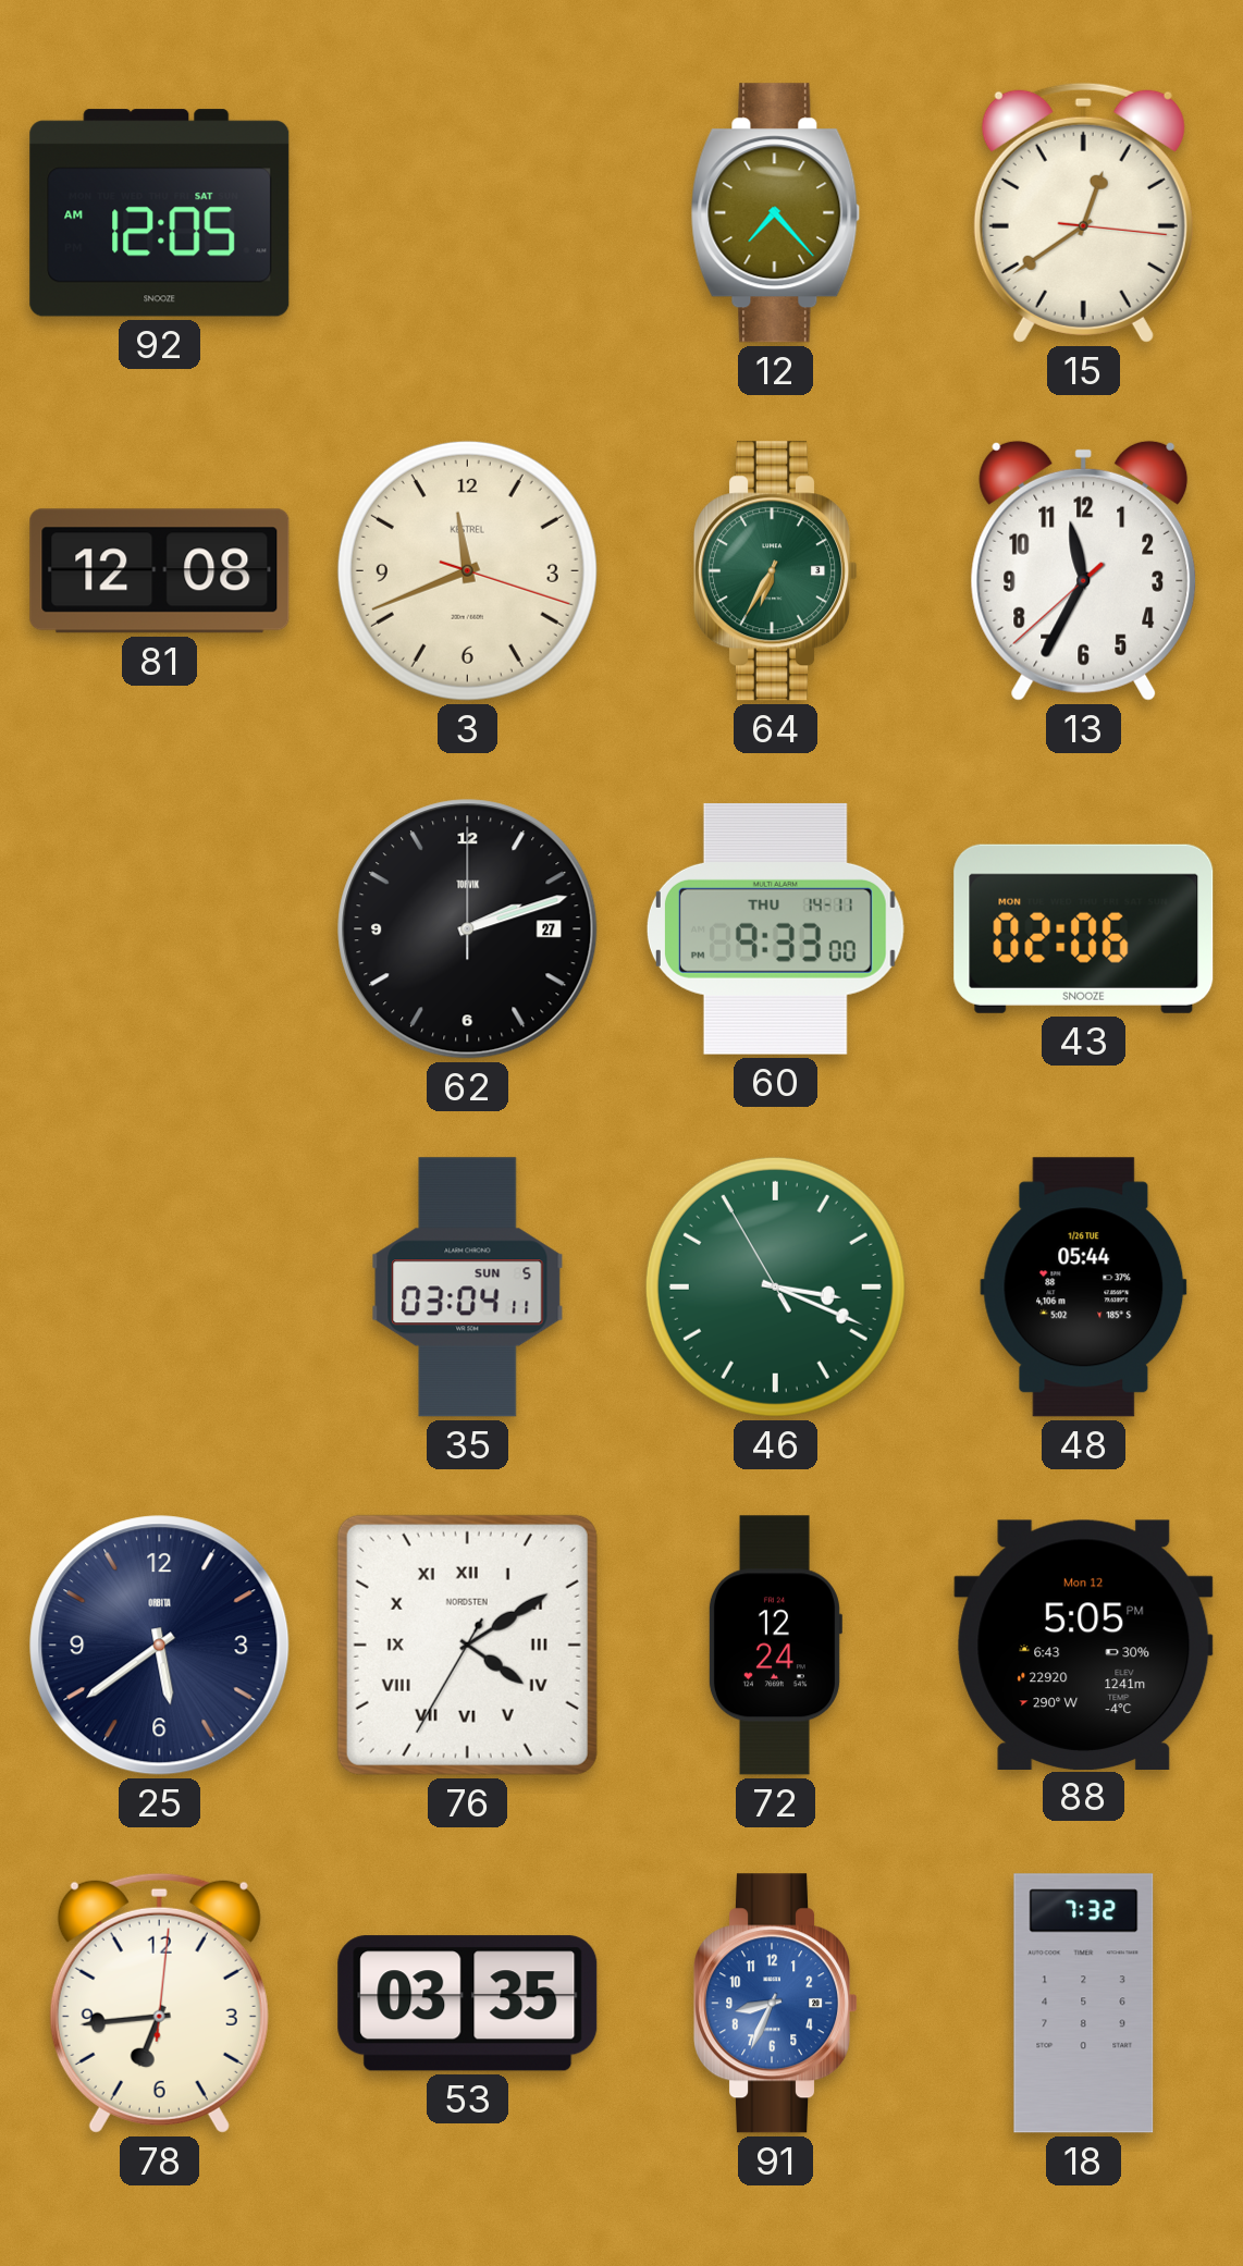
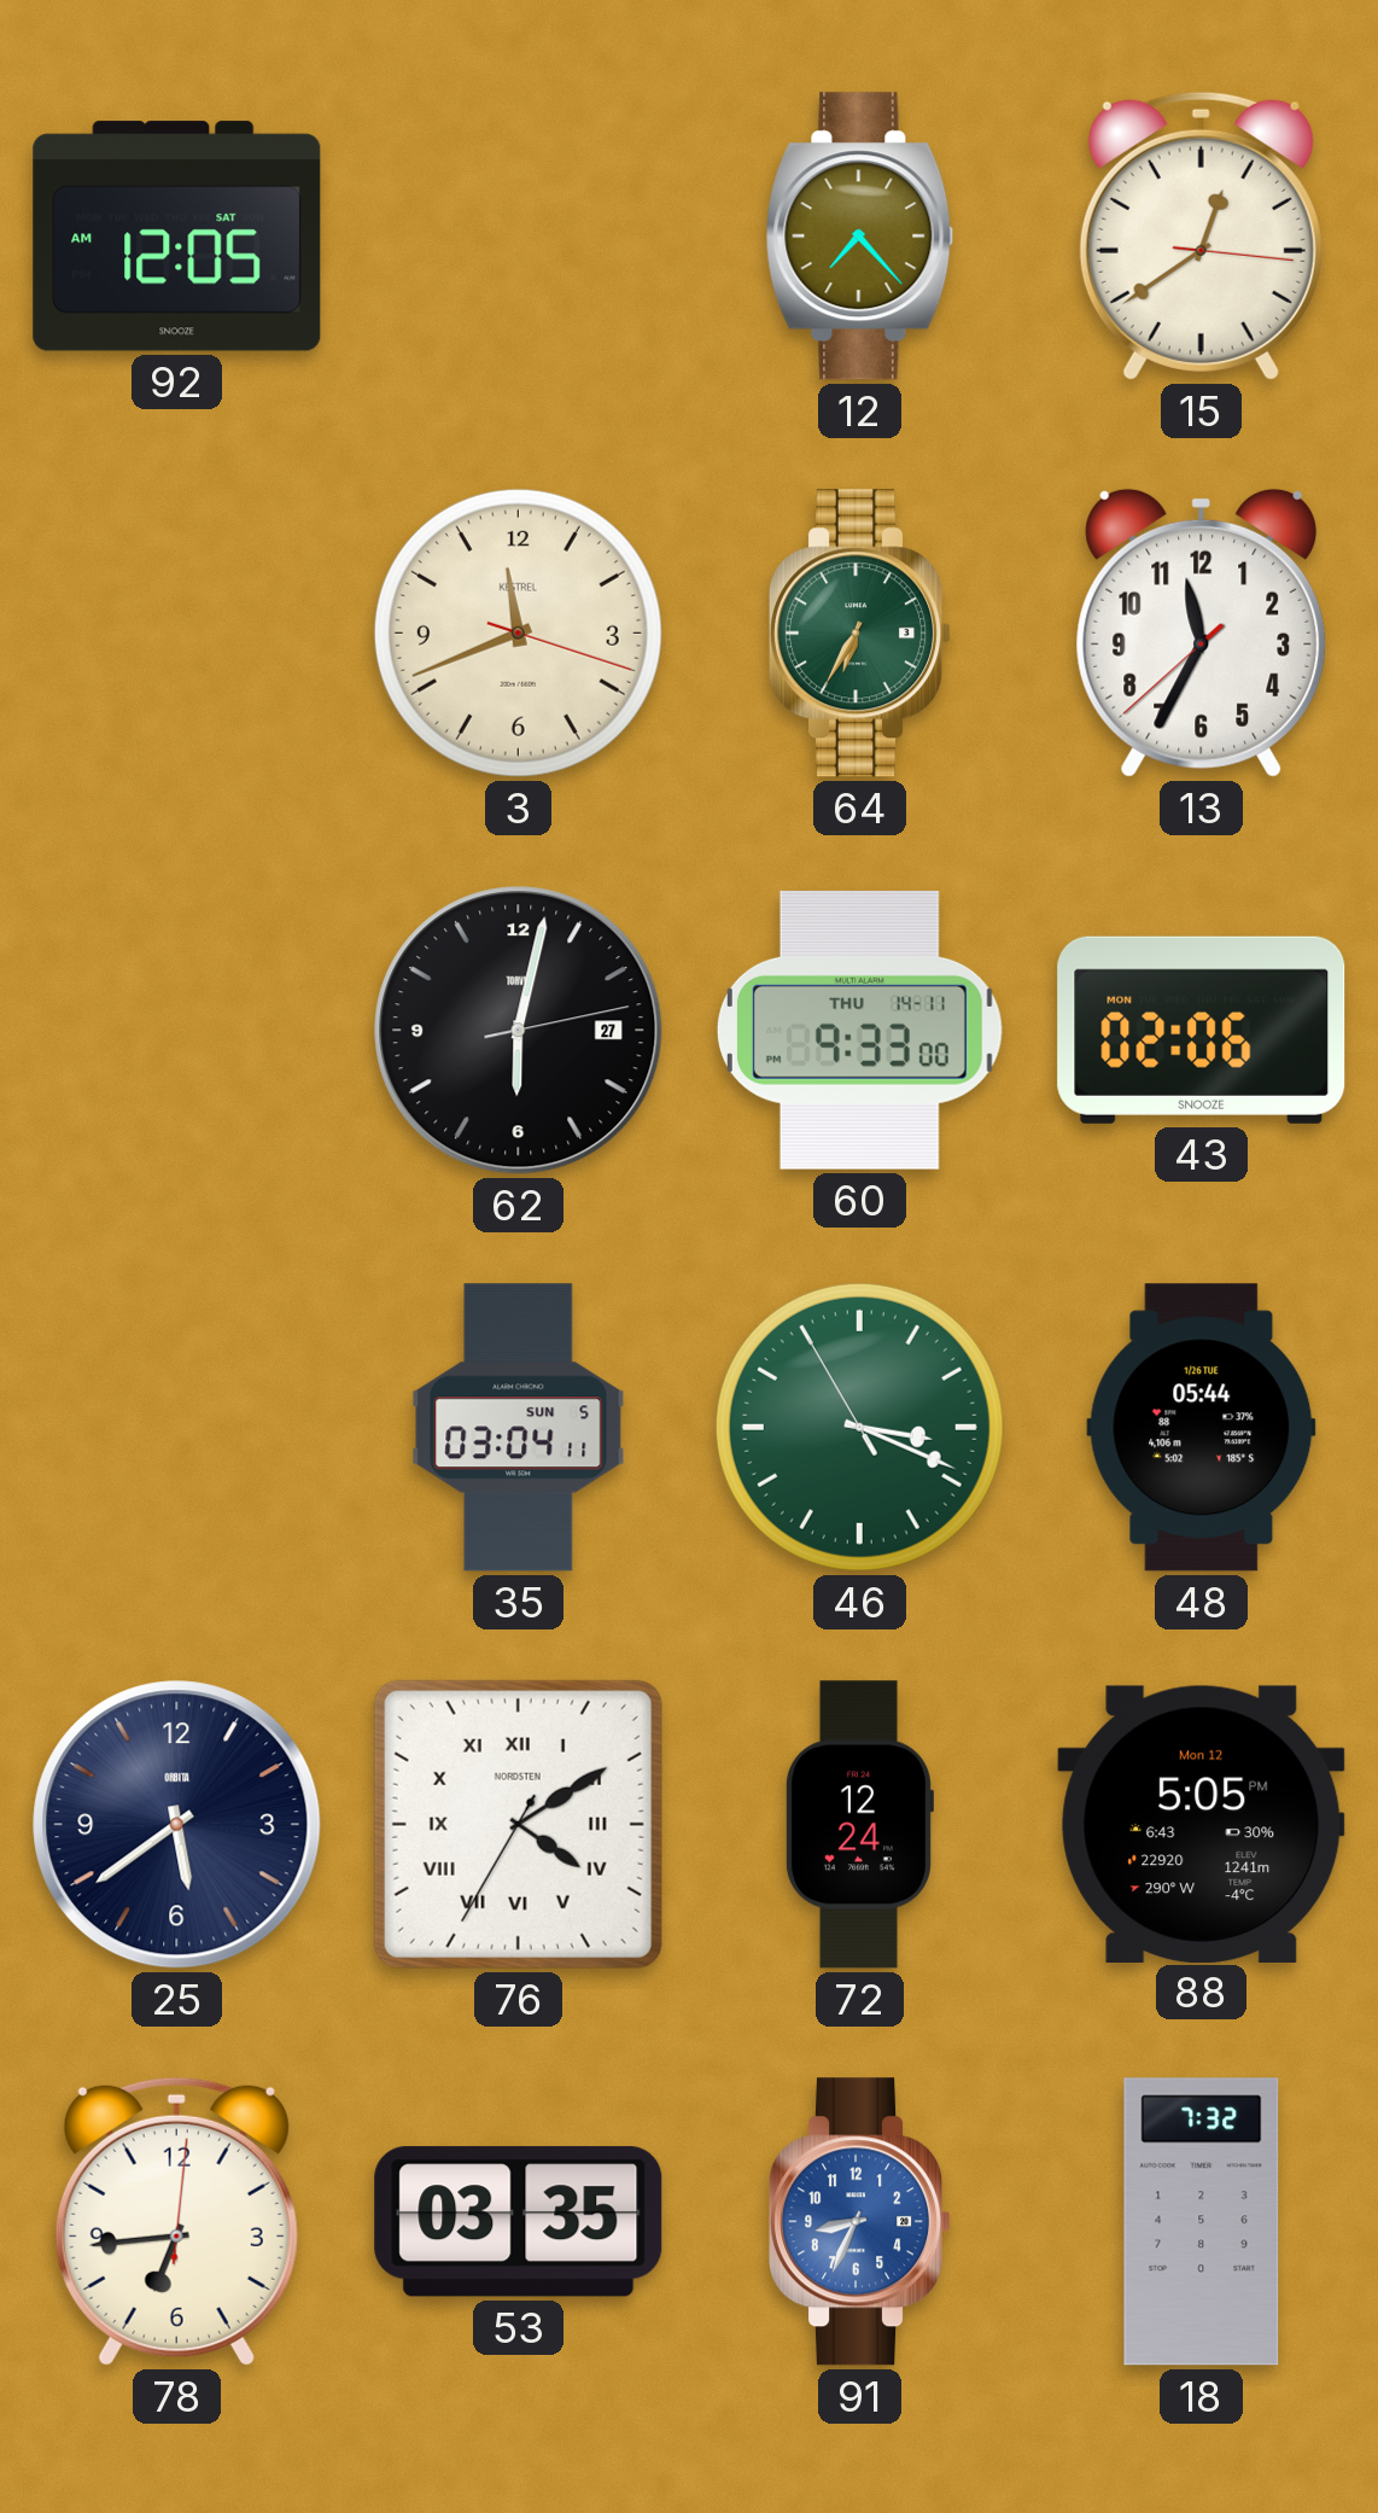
81: 12:08 -> none
62: 2:12 -> 6:02
